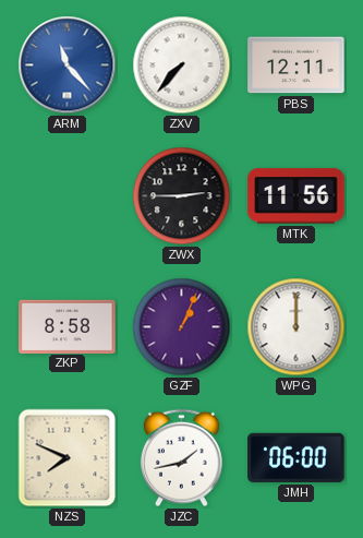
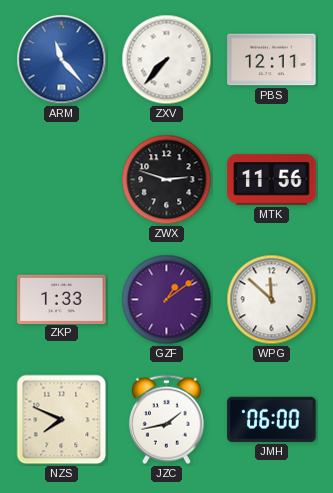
ZWX: 2:45 -> 2:48
ZKP: 8:58 -> 1:33
GZF: 1:04 -> 1:09
WPG: 12:00 -> 11:52
